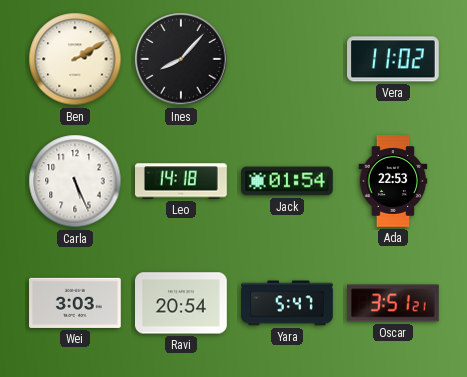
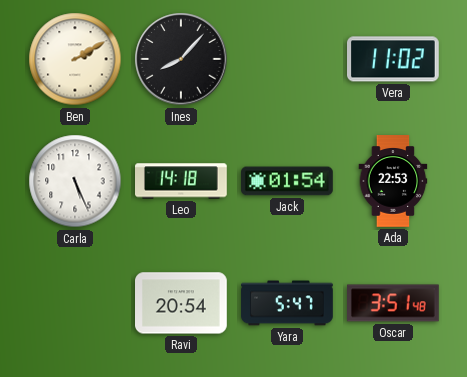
Wei: 3:03 -> none
Oscar: 3:51:21 -> 3:51:48
